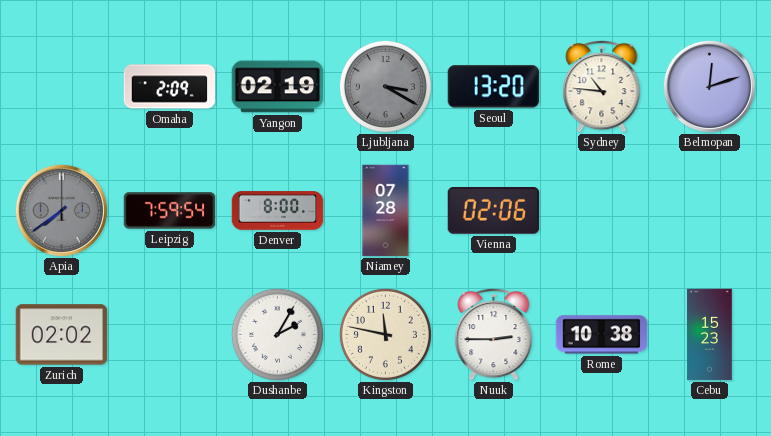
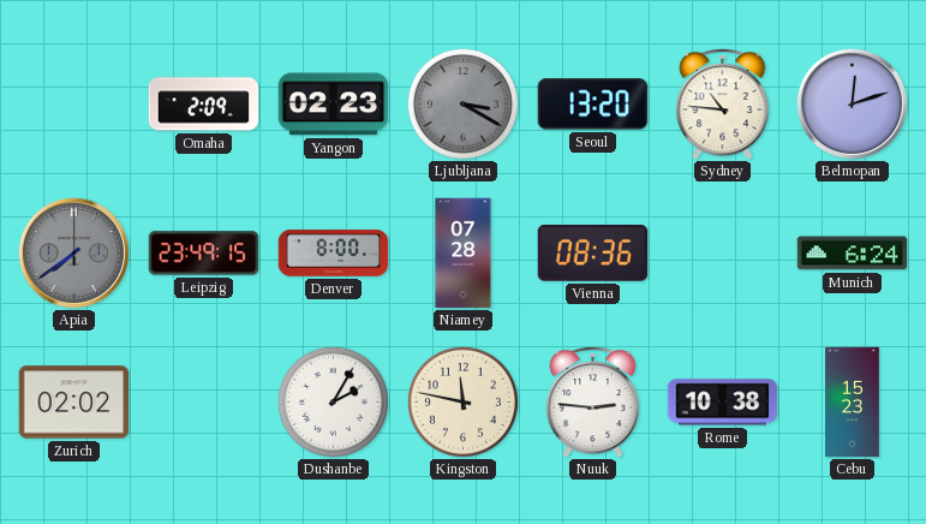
Yangon: 02:19 -> 02:23
Leipzig: 7:59 -> 23:49
Vienna: 02:06 -> 08:36
Munich: none -> 6:24
Nuuk: 2:45 -> 2:46
